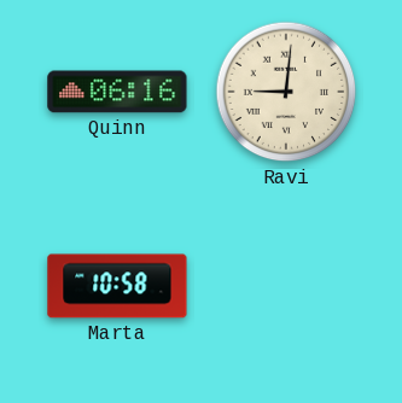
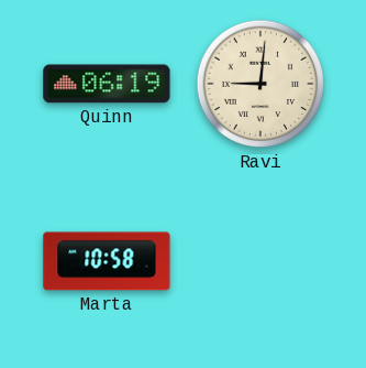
Quinn: 06:16 -> 06:19
